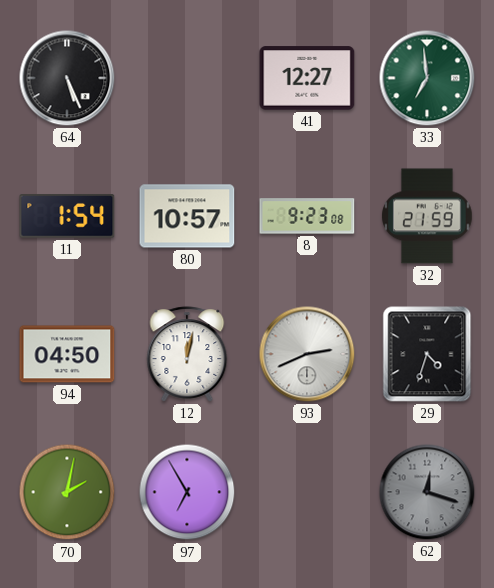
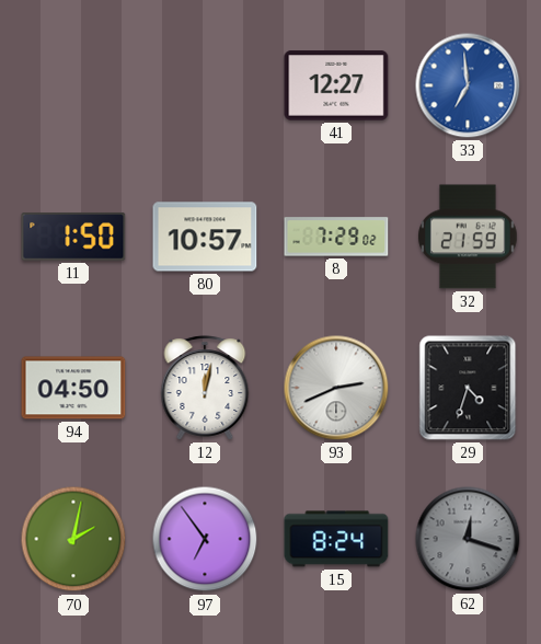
64: 5:26 -> none
33 dial: green -> blue
11: 1:54 -> 1:50
8: 9:23 -> 7:29
97: 6:55 -> 6:54
15: none -> 8:24
